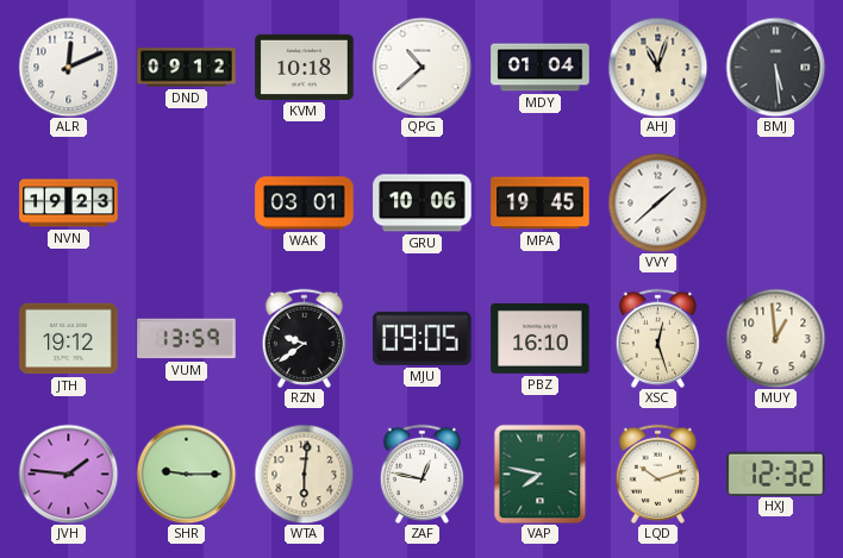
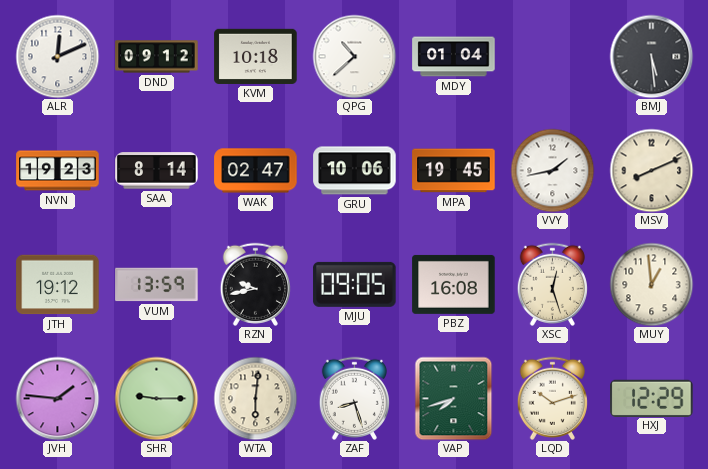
AHJ: 11:03 -> none
SAA: none -> 8:14
WAK: 03:01 -> 02:47
VVY: 1:38 -> 1:43
MSV: none -> 8:11
RZN: 9:39 -> 9:43
PBZ: 16:10 -> 16:08
ZAF: 12:47 -> 8:27
VAP: 7:47 -> 7:42
HXJ: 12:32 -> 12:29
